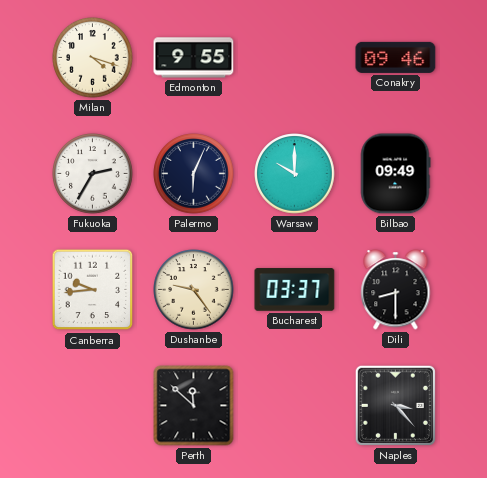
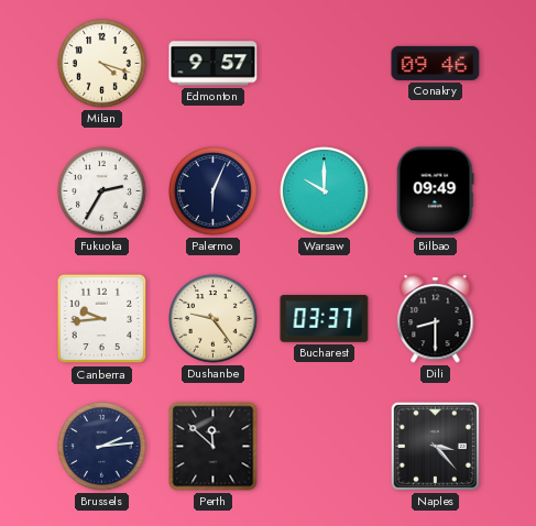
Edmonton: 9:55 -> 9:57
Brussels: none -> 2:14
